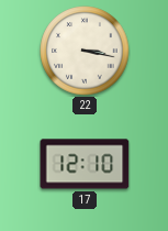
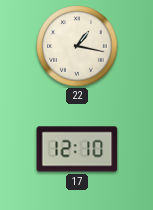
22: 3:17 -> 1:17
